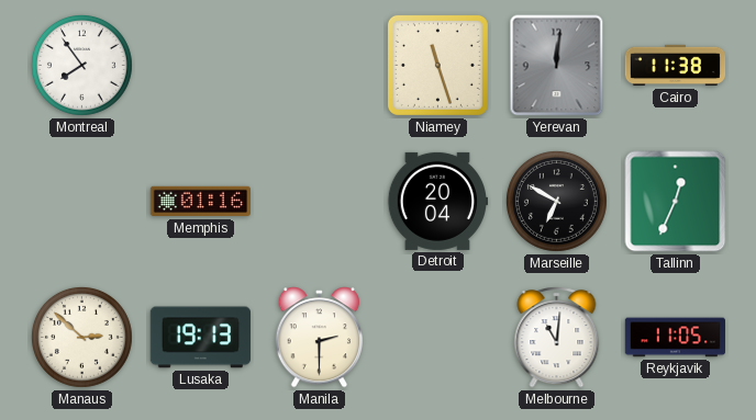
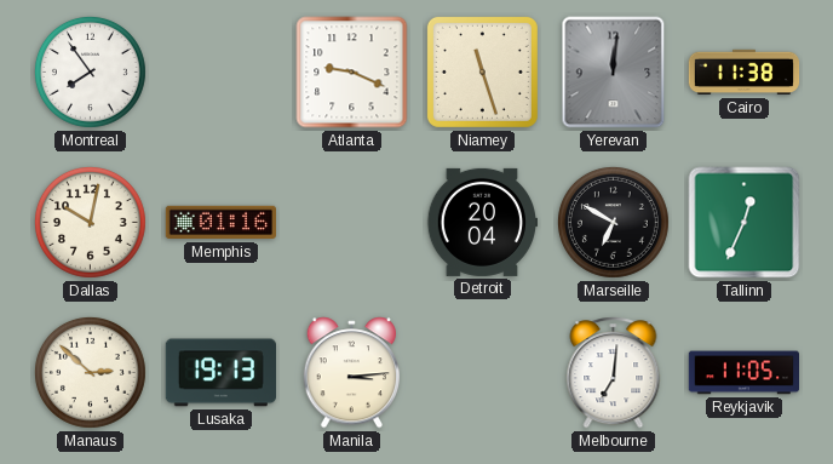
Atlanta: none -> 9:19
Dallas: none -> 10:02
Manila: 2:30 -> 3:14
Melbourne: 11:01 -> 7:01
